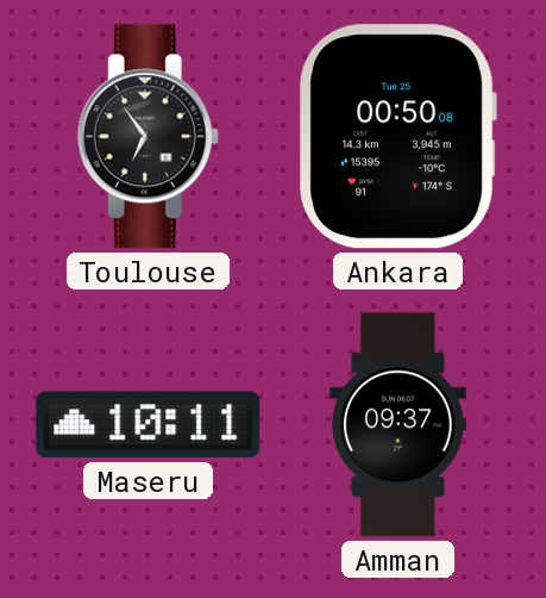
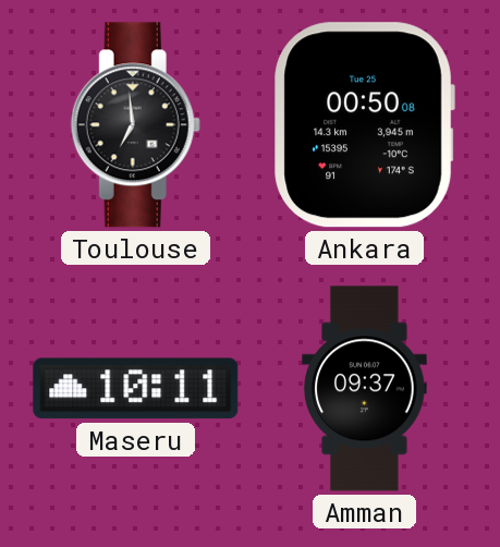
Toulouse: 6:54 -> 6:59
